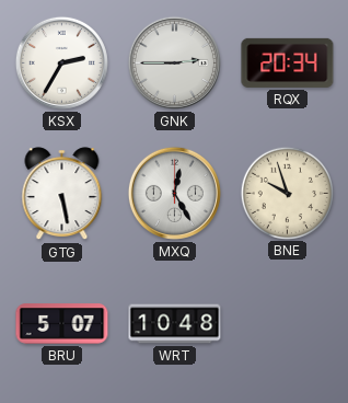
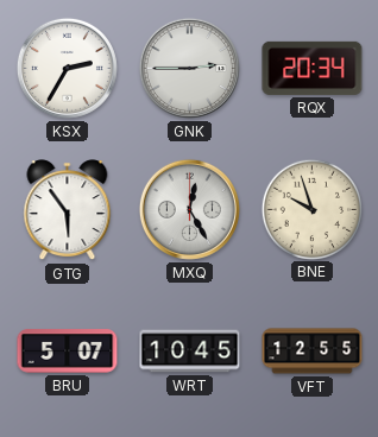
GTG: 5:28 -> 5:54
WRT: 10:48 -> 10:45
VFT: none -> 12:55
